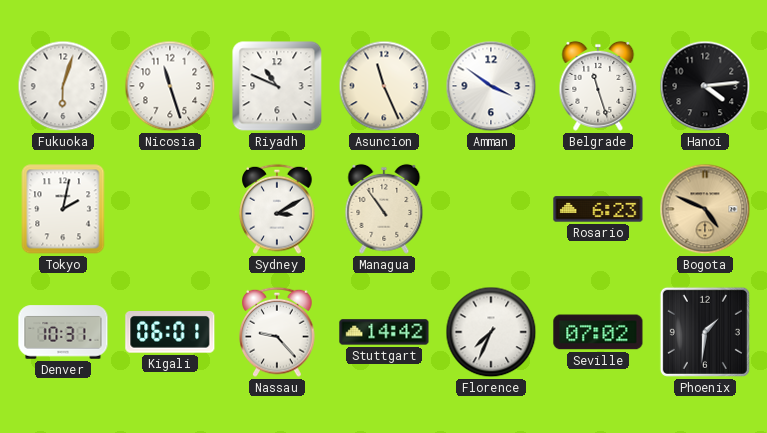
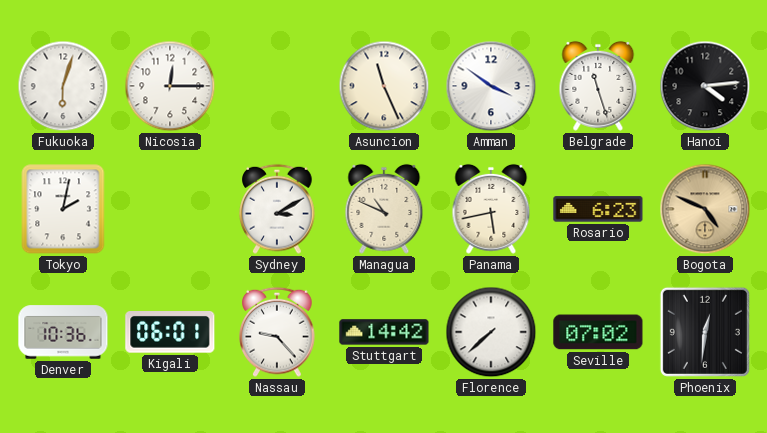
Nicosia: 11:27 -> 12:15
Riyadh: 10:49 -> none
Managua: 10:54 -> 10:49
Panama: none -> 5:43
Denver: 10:31 -> 10:36
Florence: 7:34 -> 7:38
Phoenix: 1:31 -> 12:31
